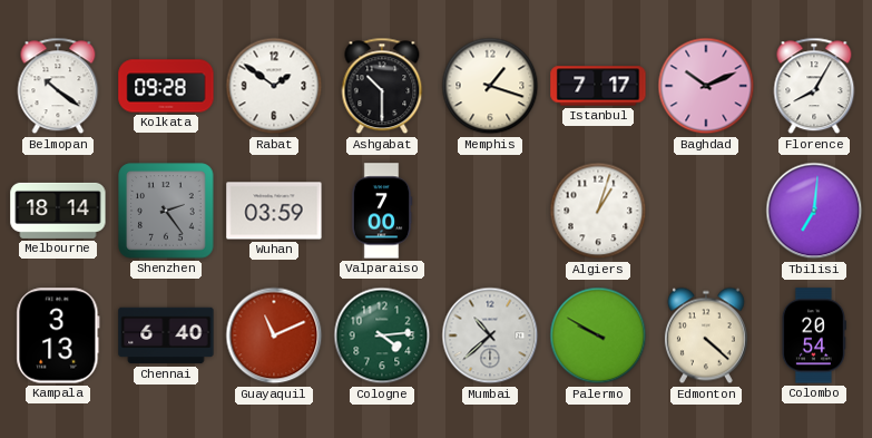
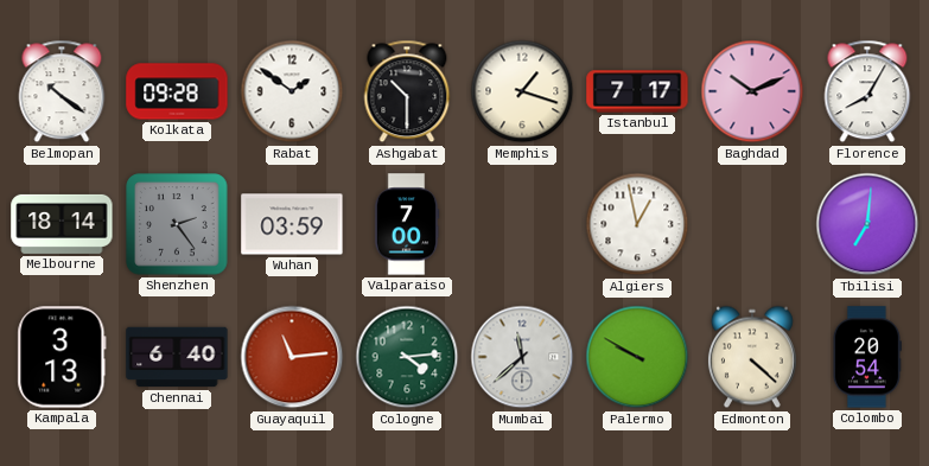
Algiers: 1:03 -> 12:58
Guayaquil: 11:11 -> 11:14
Mumbai: 10:38 -> 11:38
